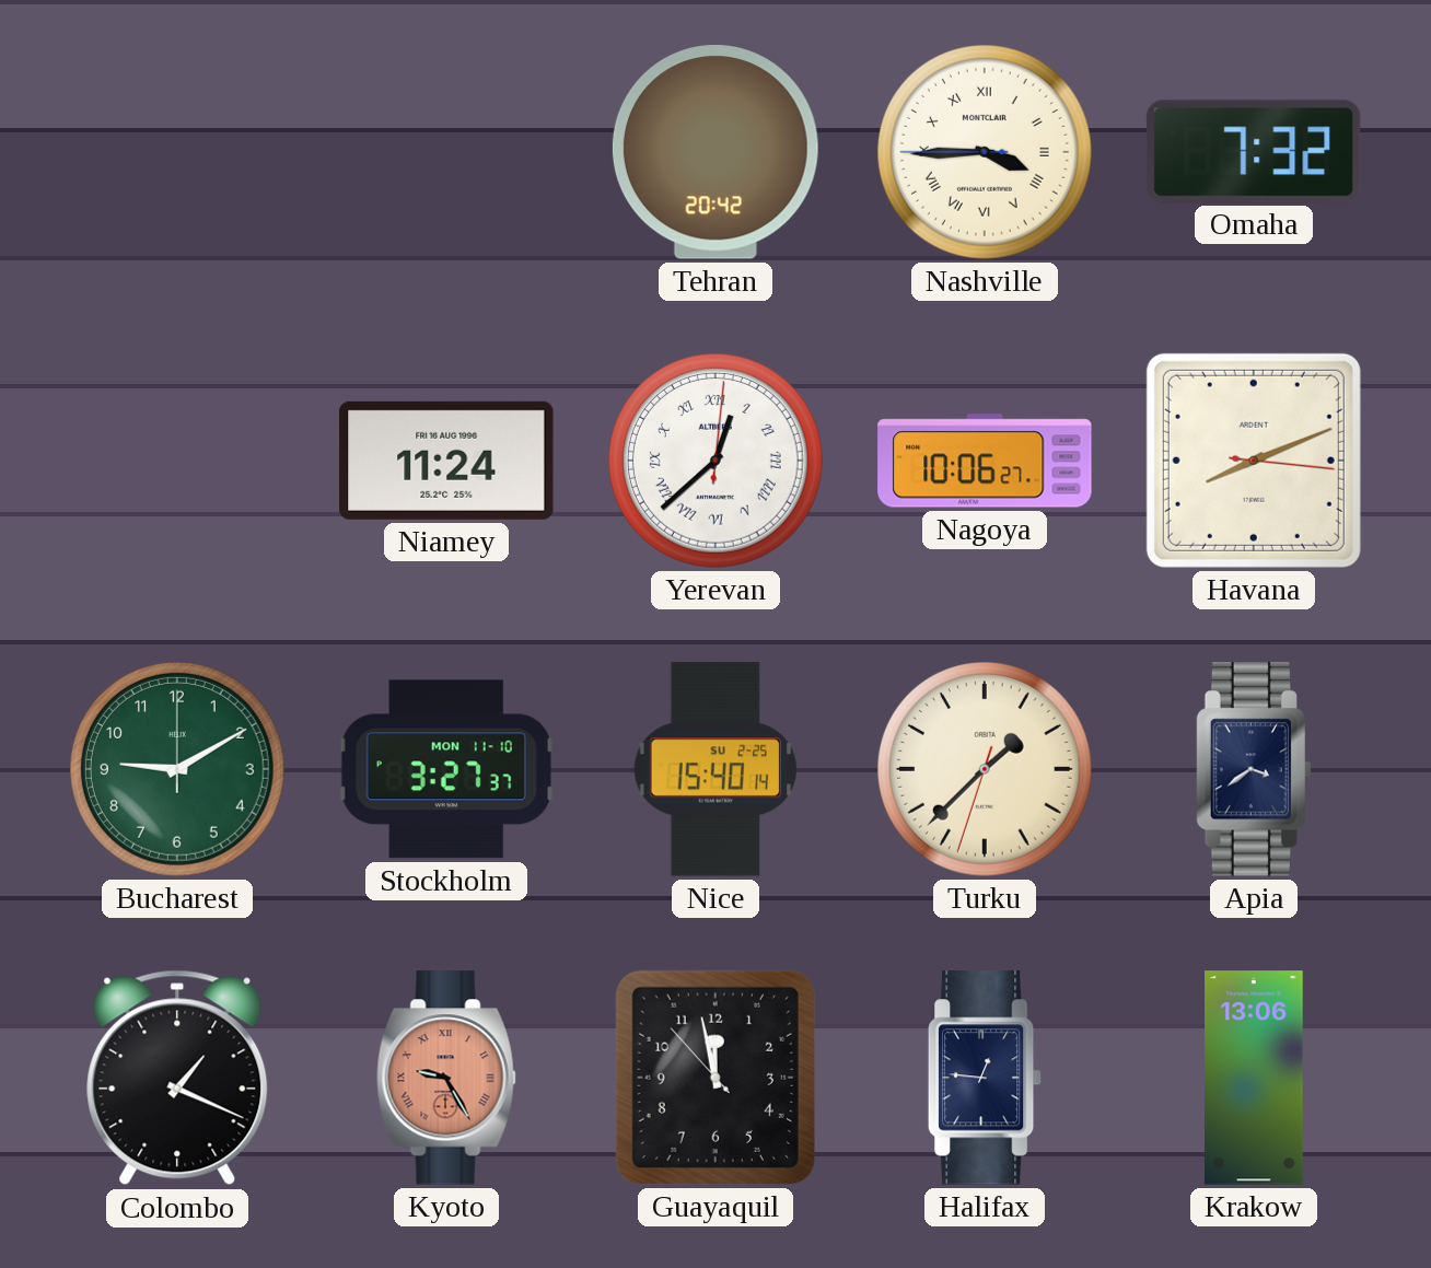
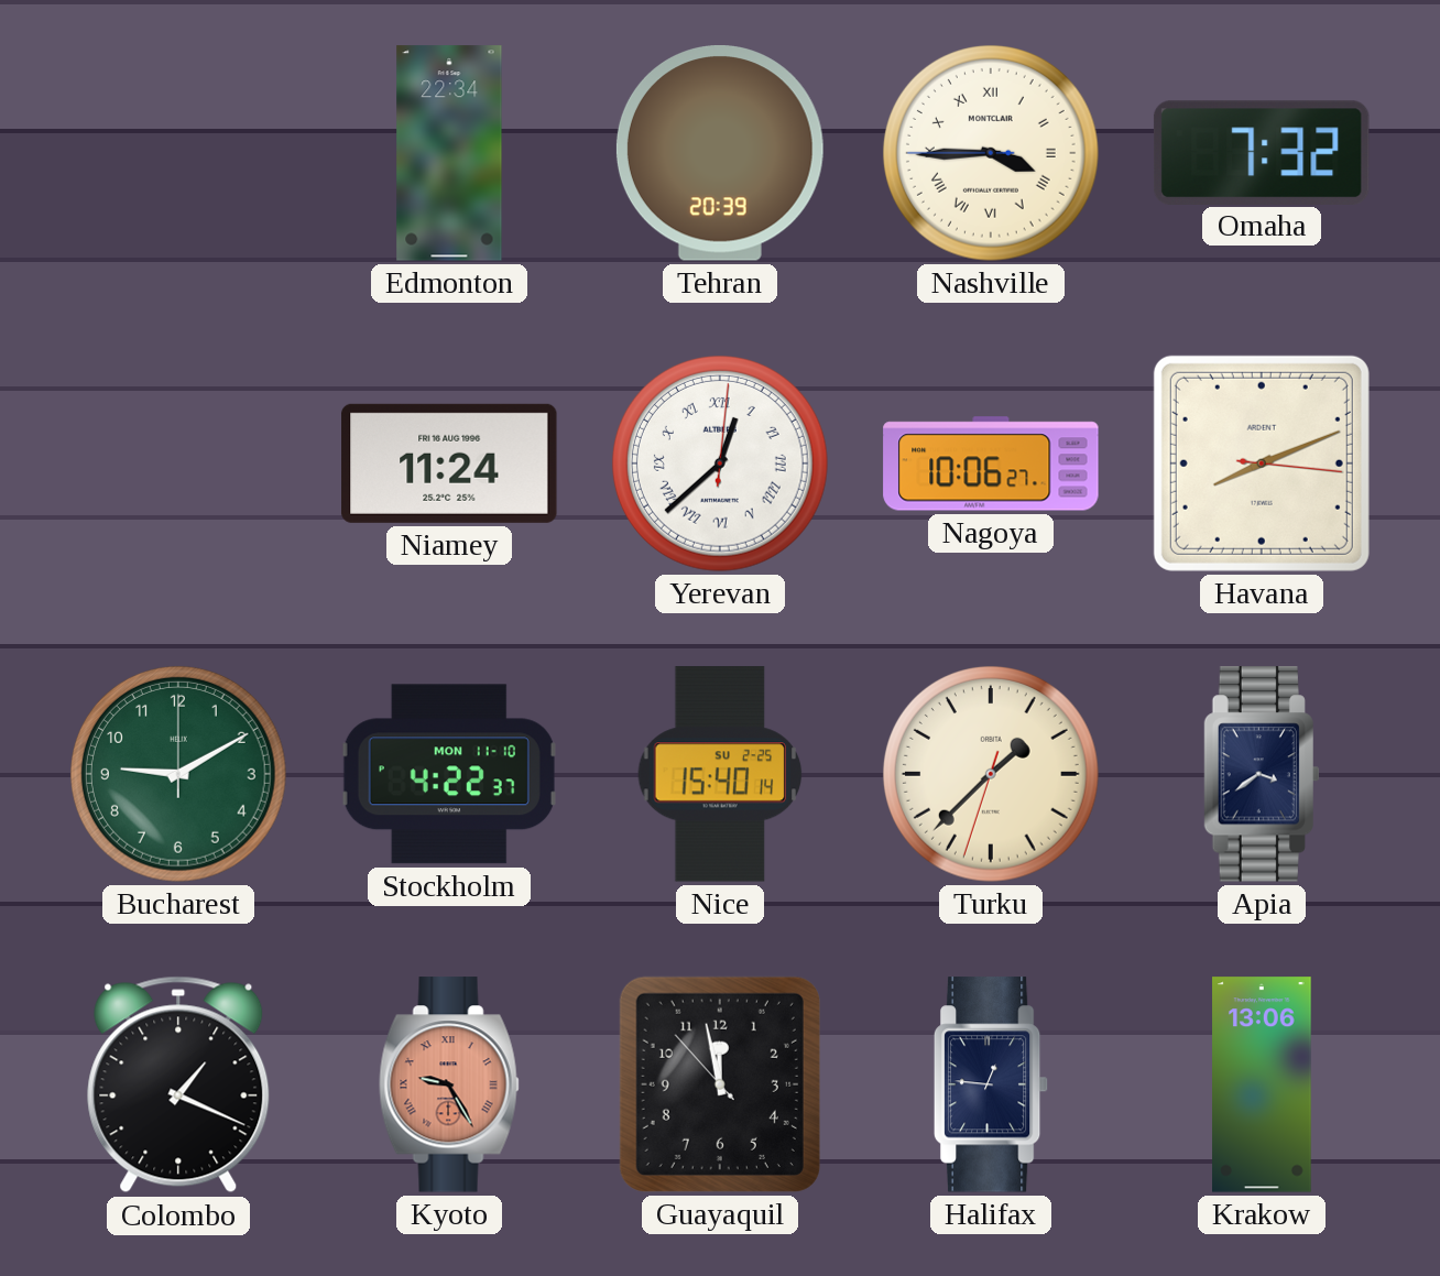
Edmonton: none -> 22:34
Tehran: 20:42 -> 20:39
Stockholm: 3:27 -> 4:22
